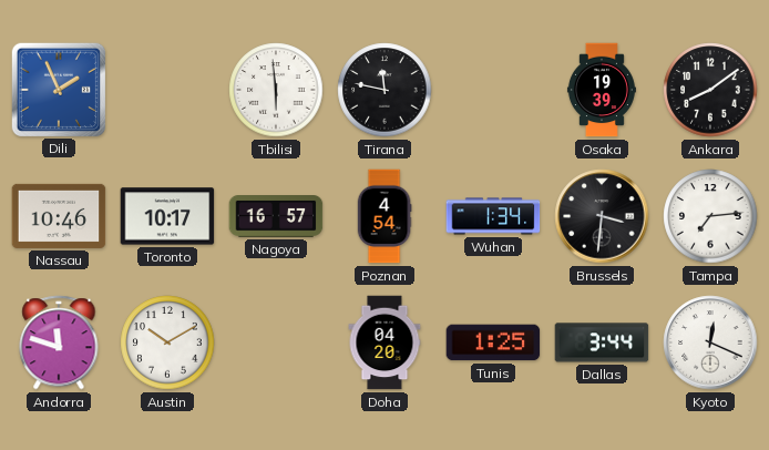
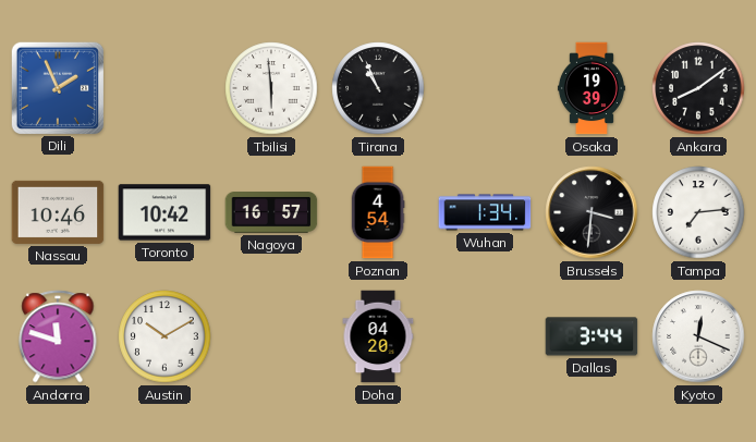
Tirana: 11:47 -> 10:56
Toronto: 10:17 -> 10:42
Tunis: 1:25 -> none
